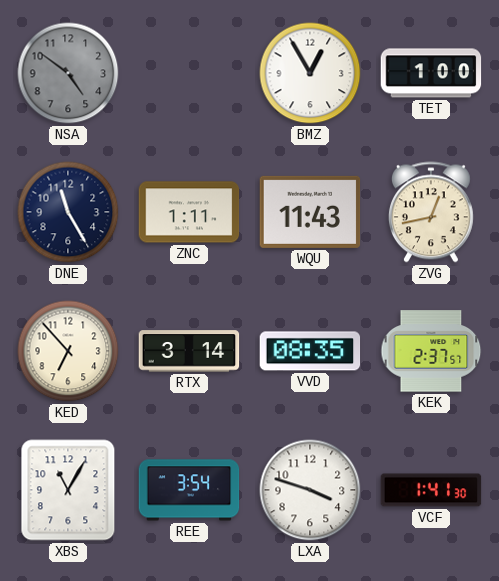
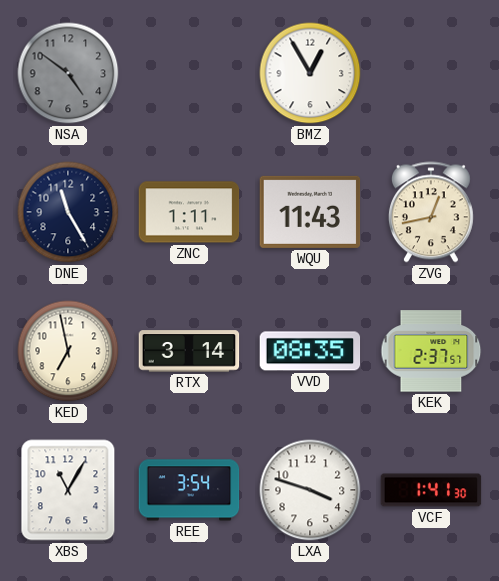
TET: 1:00 -> none
KED: 6:53 -> 6:58
